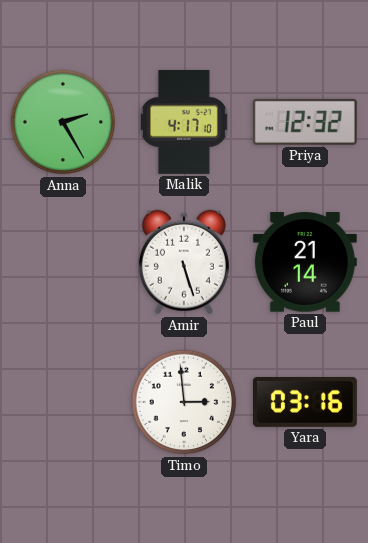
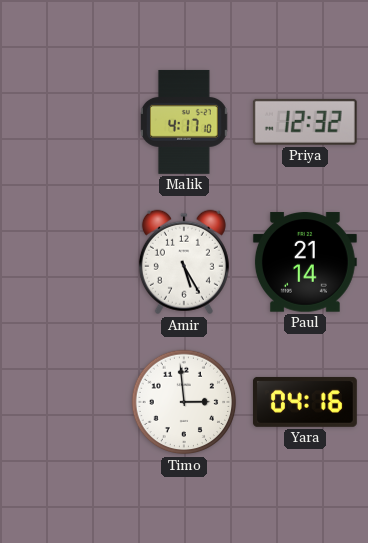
Anna: 2:25 -> none
Amir: 5:27 -> 5:25
Yara: 03:16 -> 04:16
